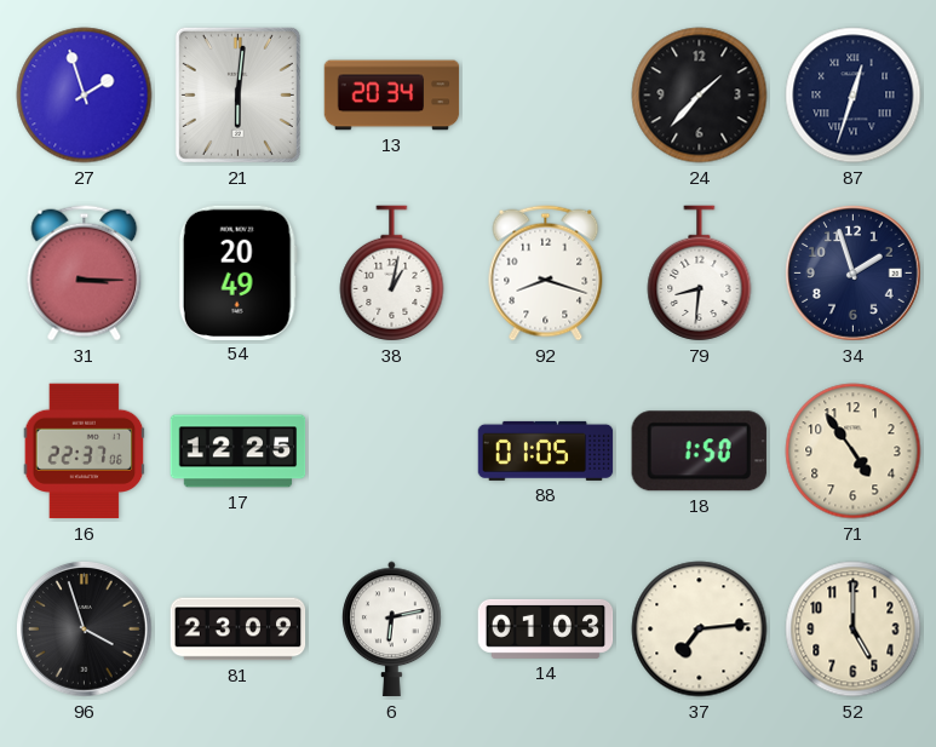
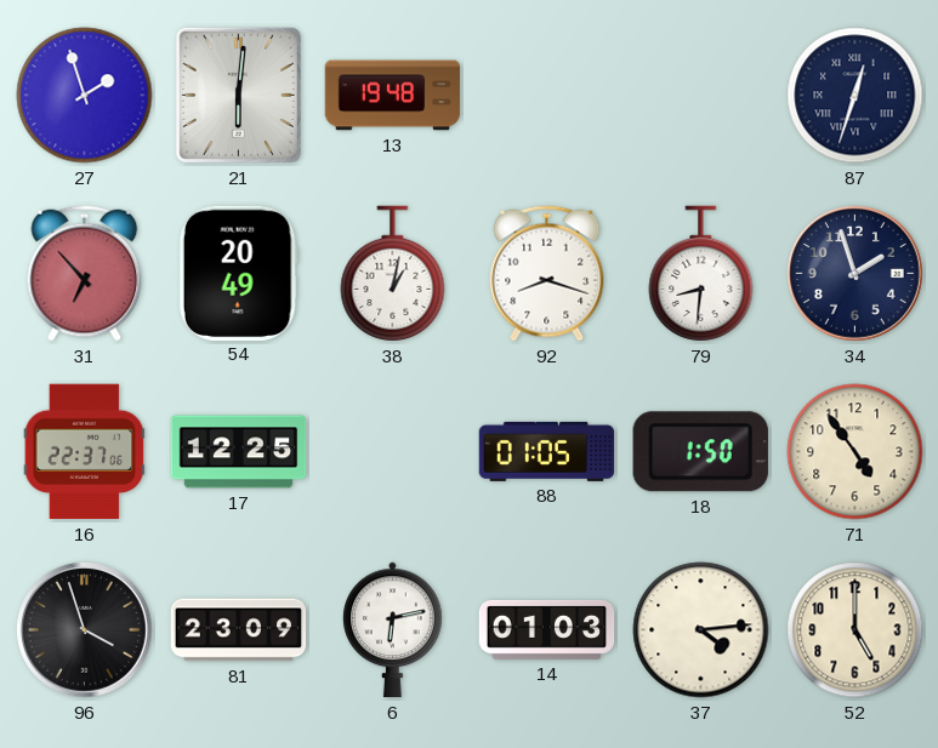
13: 20:34 -> 19:48
24: 1:37 -> none
31: 3:15 -> 6:53
37: 7:14 -> 4:14
